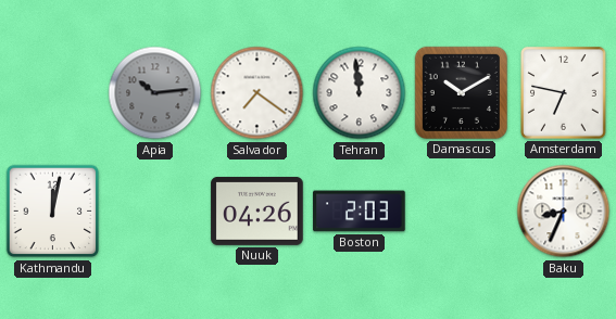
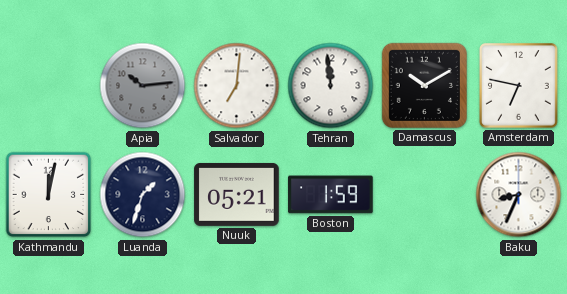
Salvador: 7:21 -> 7:01
Luanda: none -> 1:33
Nuuk: 04:26 -> 05:21
Boston: 2:03 -> 1:59
